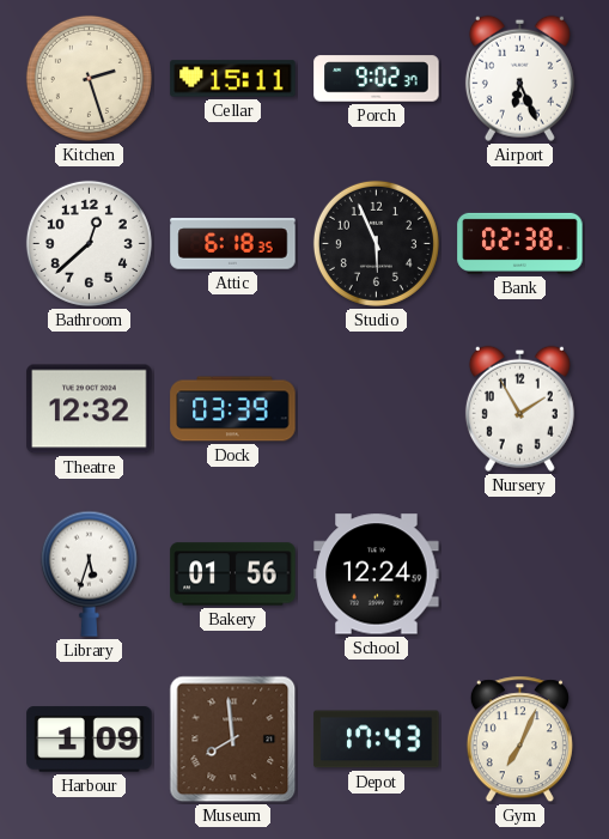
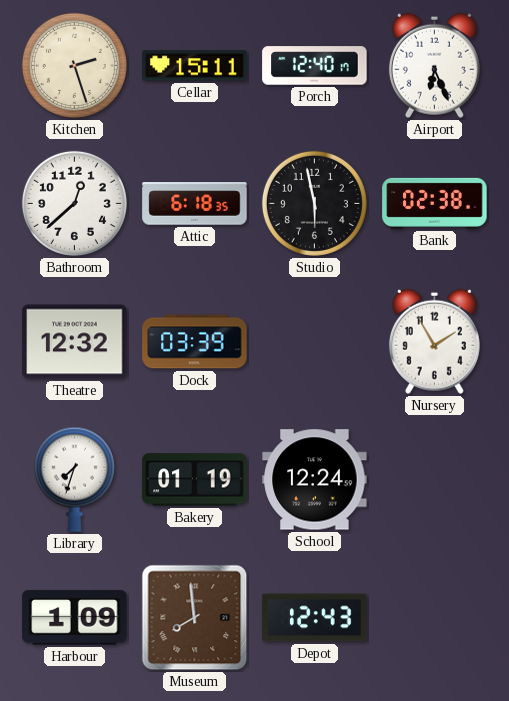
Porch: 9:02 -> 12:40
Studio: 5:56 -> 5:58
Library: 5:33 -> 7:33
Bakery: 01:56 -> 01:19
Depot: 17:43 -> 12:43
Gym: 7:04 -> none
